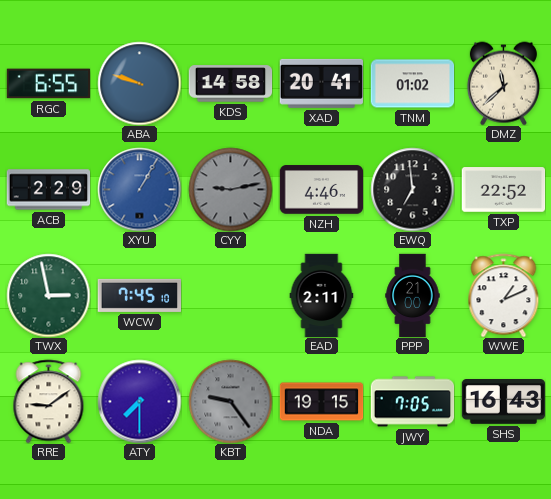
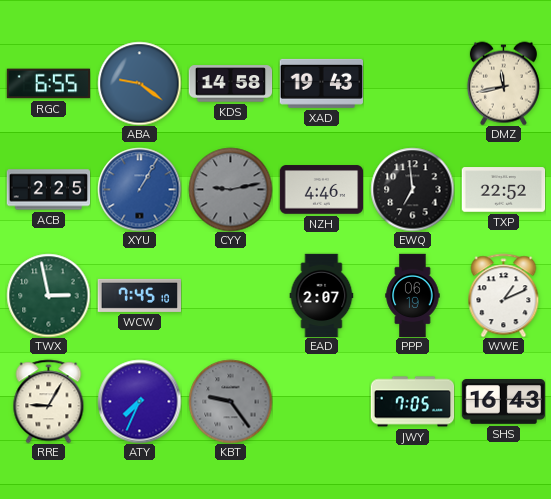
ABA: 9:48 -> 9:21
XAD: 20:41 -> 19:43
TNM: 01:02 -> none
DMZ: 11:38 -> 11:43
ACB: 2:29 -> 2:25
EAD: 2:11 -> 2:07
PPP: 21:00 -> 06:19
RRE: 9:09 -> 9:05
ATY: 7:30 -> 7:34
NDA: 19:15 -> none
